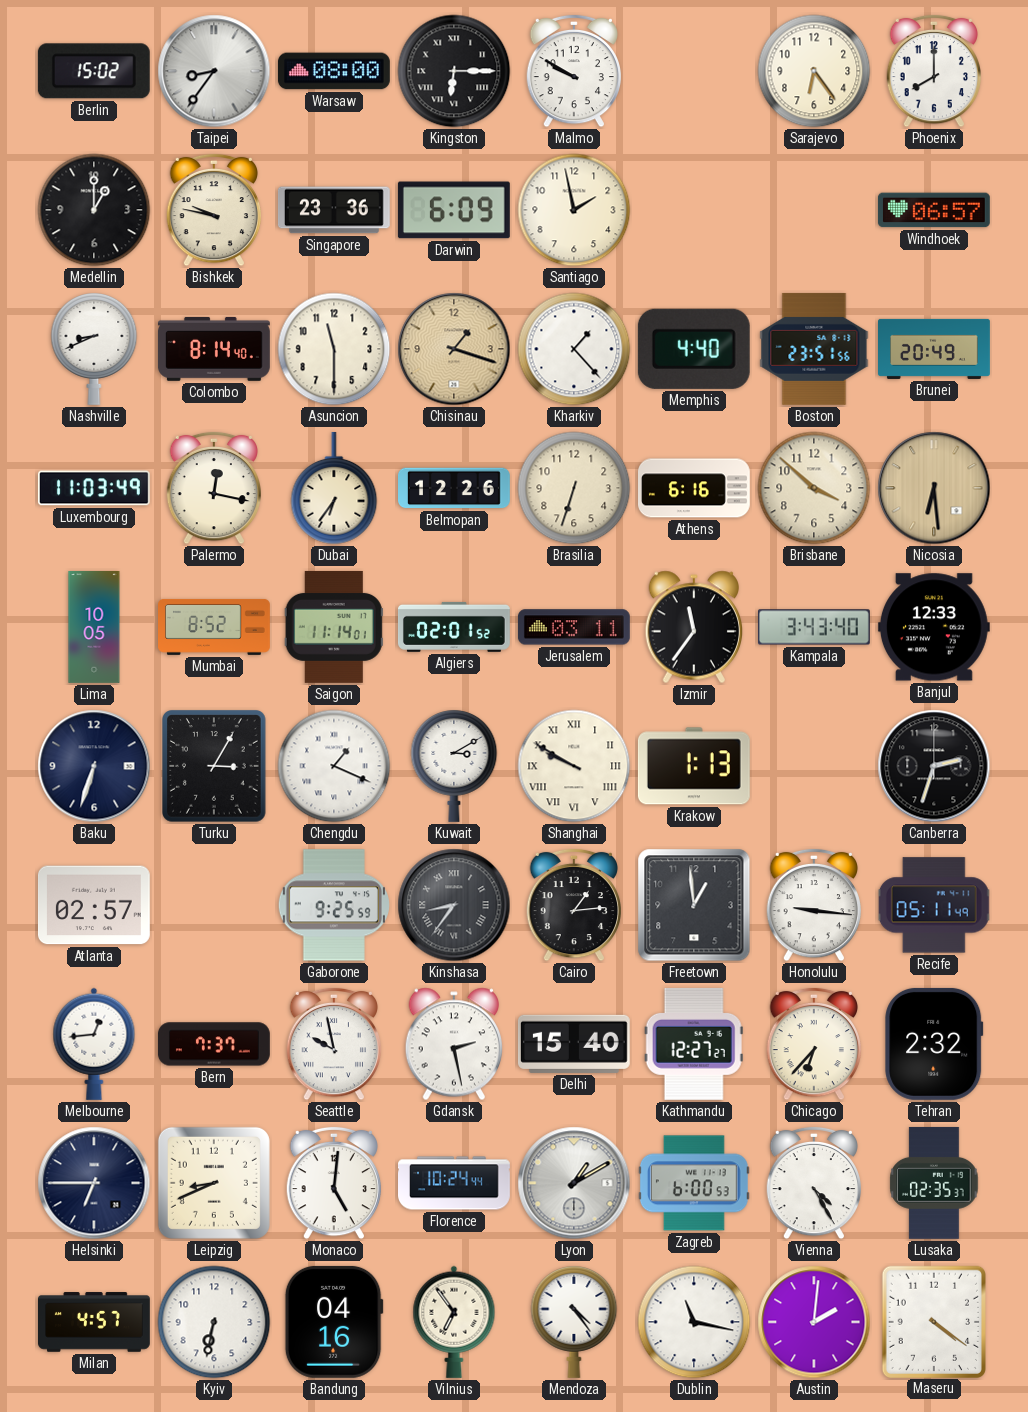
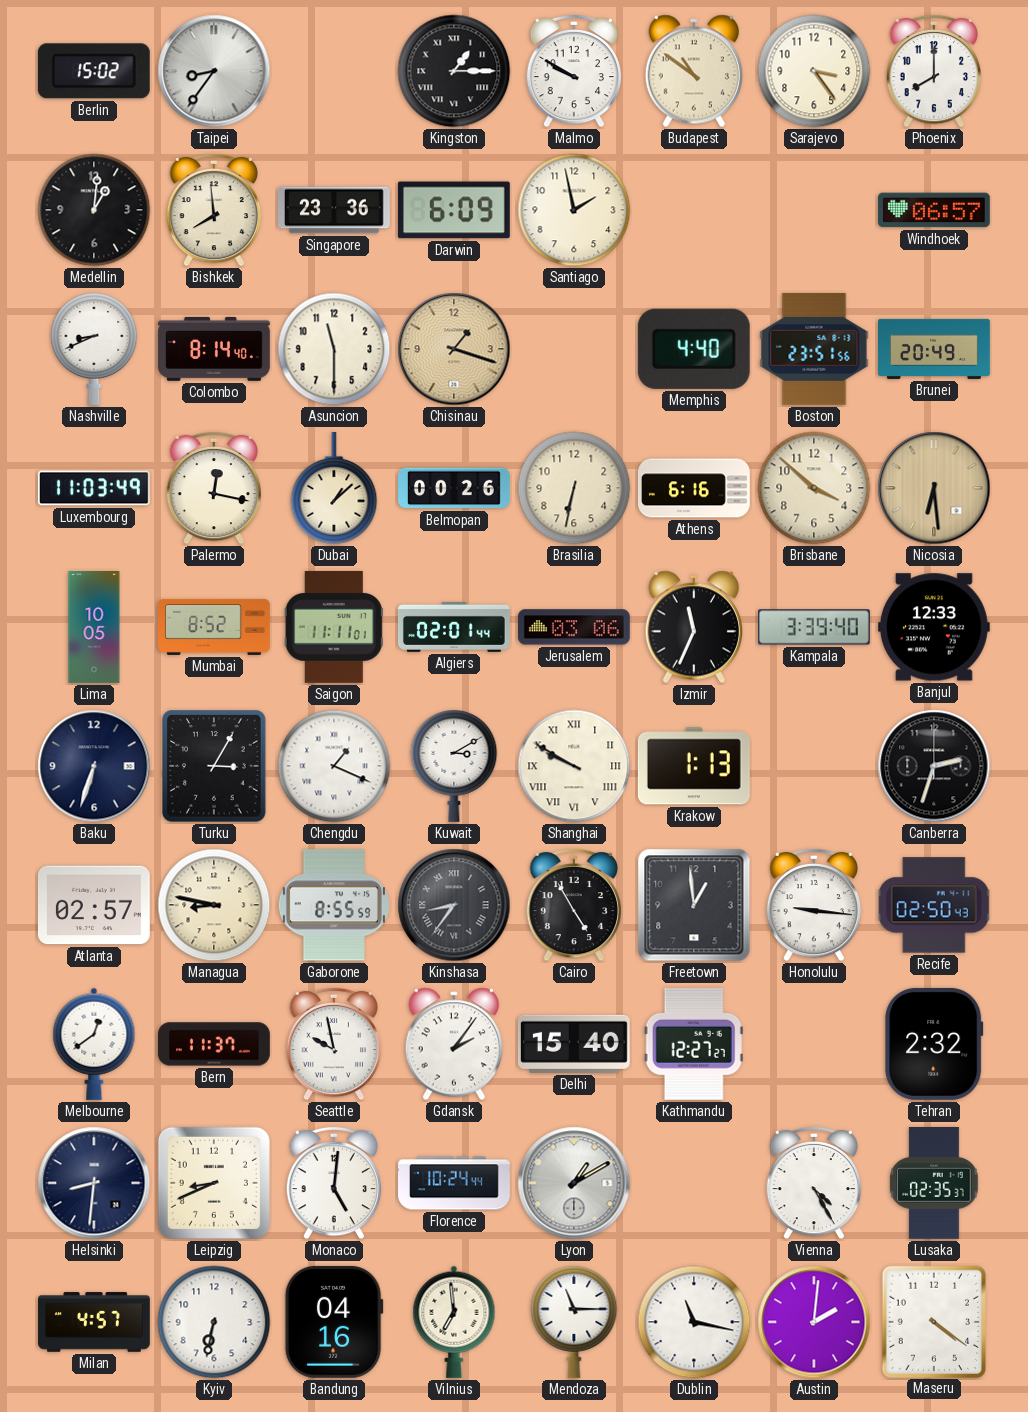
Warsaw: 08:00 -> none
Kingston: 6:15 -> 1:15
Budapest: none -> 10:51
Sarajevo: 6:24 -> 3:24
Medellin: 1:00 -> 1:01
Bishkek: 9:47 -> 7:59
Kharkiv: 1:23 -> none
Dubai: 6:36 -> 1:08
Belmopan: 12:26 -> 00:26
Brasilia: 6:33 -> 6:32
Saigon: 11:14 -> 11:11
Algiers: 02:01:52 -> 02:01:44
Jerusalem: 03:11 -> 03:06
Izmir: 11:36 -> 11:34
Kampala: 3:43 -> 3:39
Managua: none -> 8:47
Gaborone: 9:25 -> 8:55
Cairo: 1:14 -> 4:55
Recife: 05:11 -> 02:50
Melbourne: 12:44 -> 12:39
Bern: 7:37 -> 11:37
Gdansk: 2:28 -> 2:06
Chicago: 6:37 -> none
Helsinki: 6:45 -> 8:31
Zagreb: 6:00 -> none
Vilnius: 6:54 -> 6:59
Mendoza: 4:24 -> 11:15
